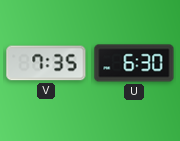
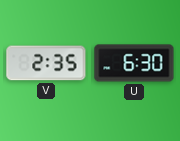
V: 7:35 -> 2:35
